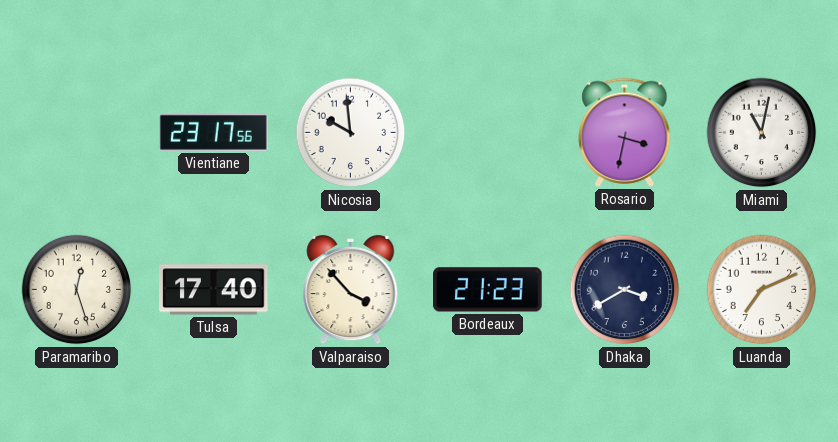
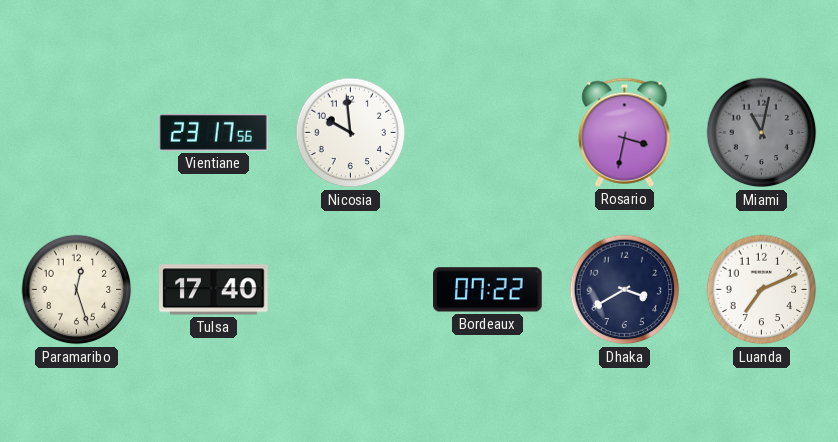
Miami dial: white -> grey
Valparaiso: 3:53 -> none
Bordeaux: 21:23 -> 07:22
